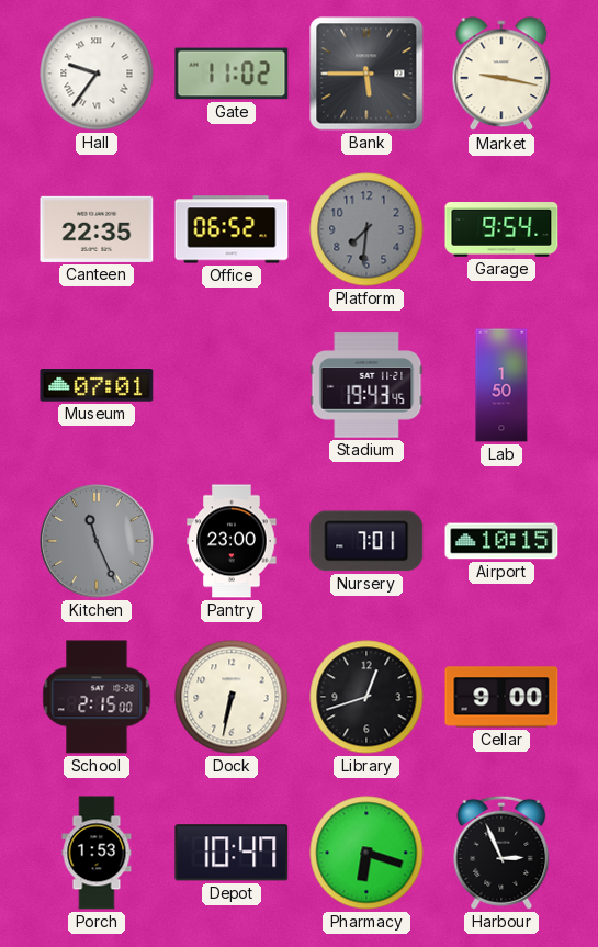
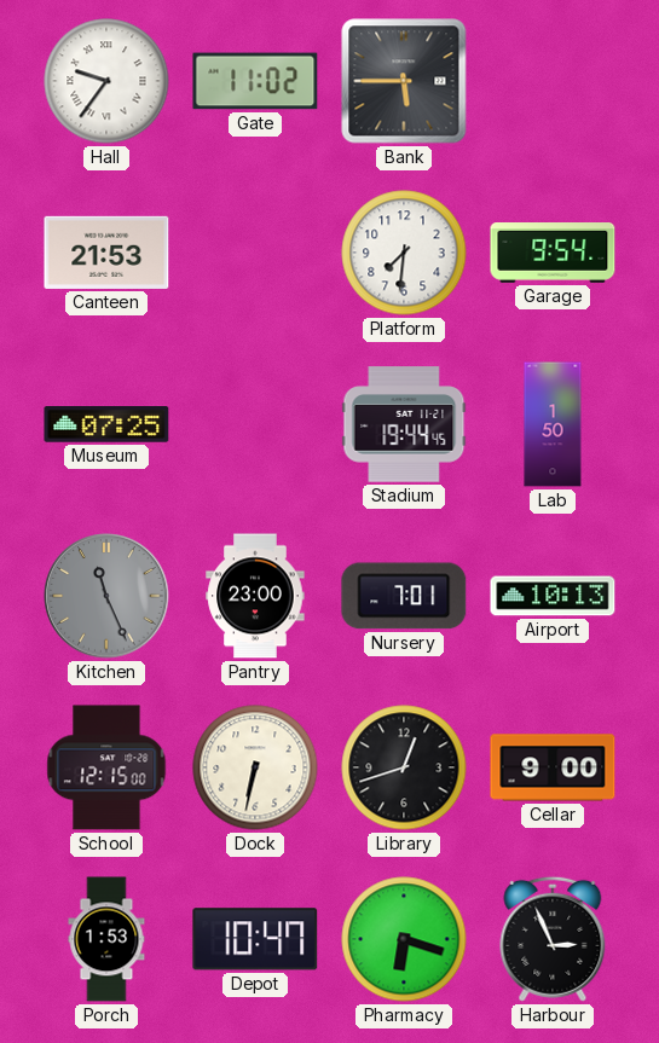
Market: 9:17 -> none
Canteen: 22:35 -> 21:53
Office: 06:52 -> none
Platform dial: grey -> white
Museum: 07:01 -> 07:25
Stadium: 19:43 -> 19:44
Airport: 10:15 -> 10:13
School: 2:15 -> 12:15
